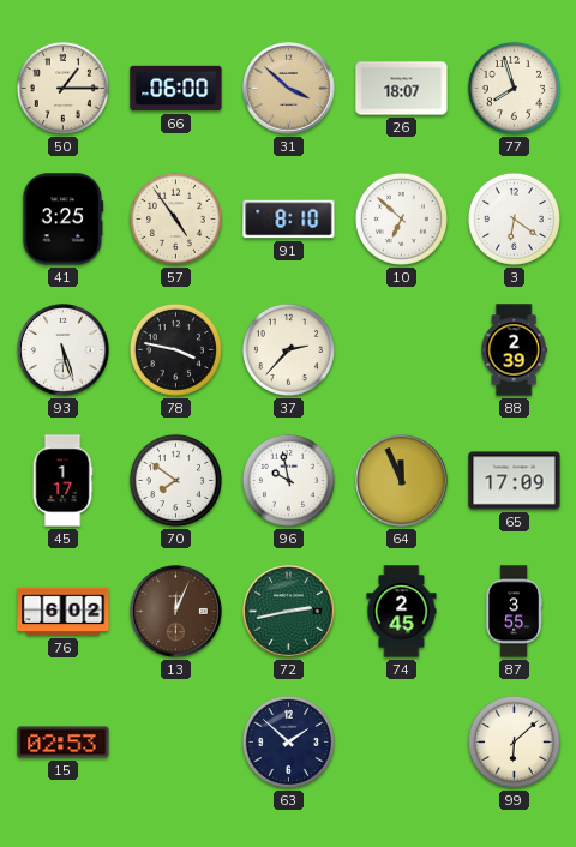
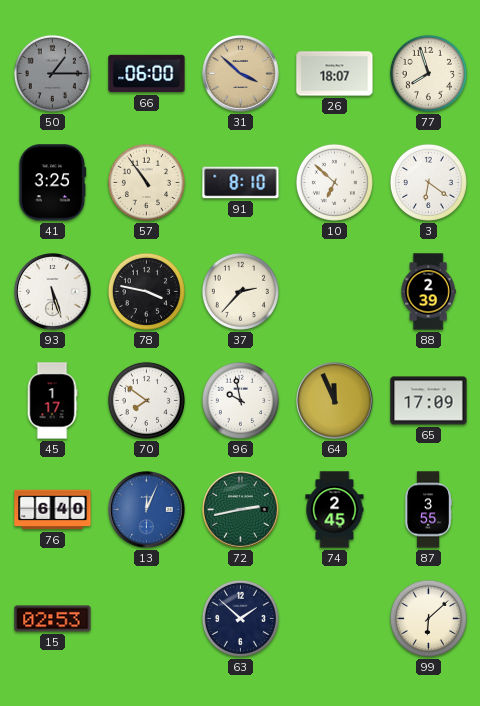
50 dial: cream -> grey
57: 4:54 -> 10:54
76: 6:02 -> 6:40
13 dial: brown -> blue
